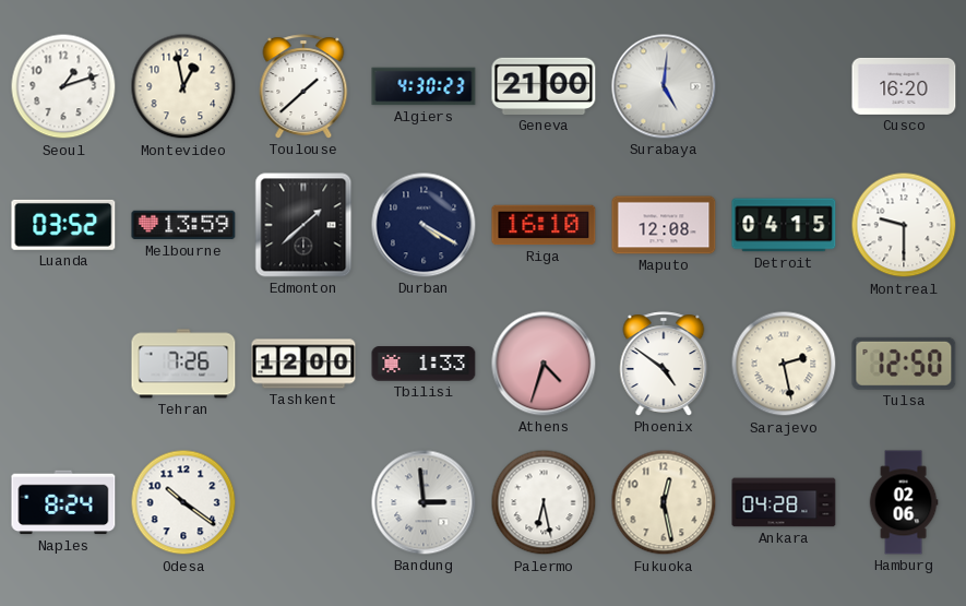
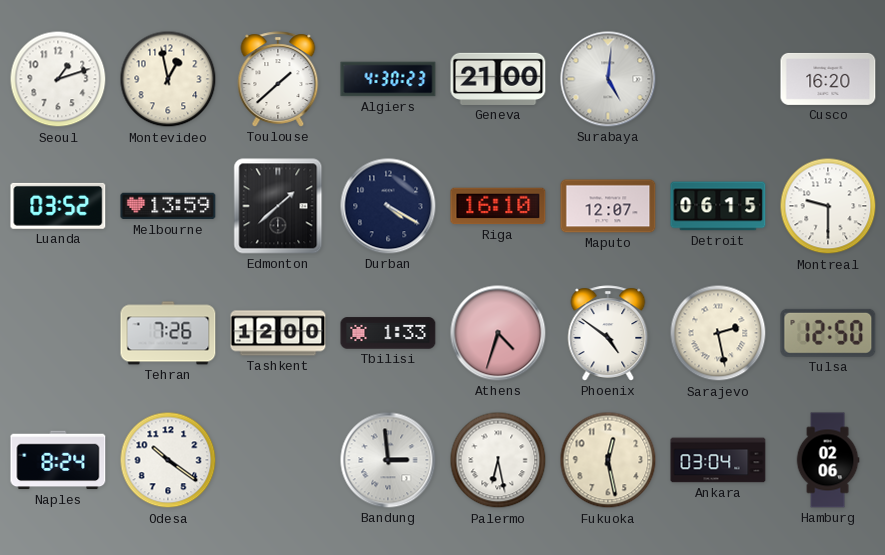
Maputo: 12:08 -> 12:07
Detroit: 04:15 -> 06:15
Ankara: 04:28 -> 03:04
